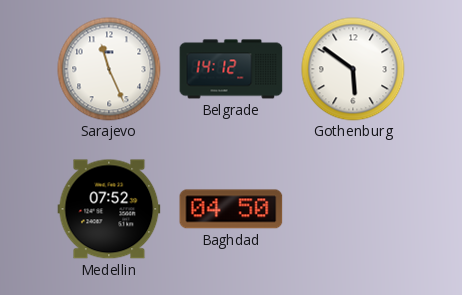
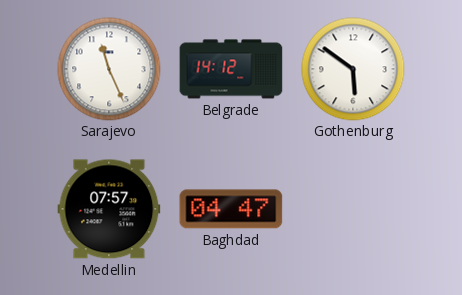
Medellin: 07:52 -> 07:57
Baghdad: 04:50 -> 04:47
